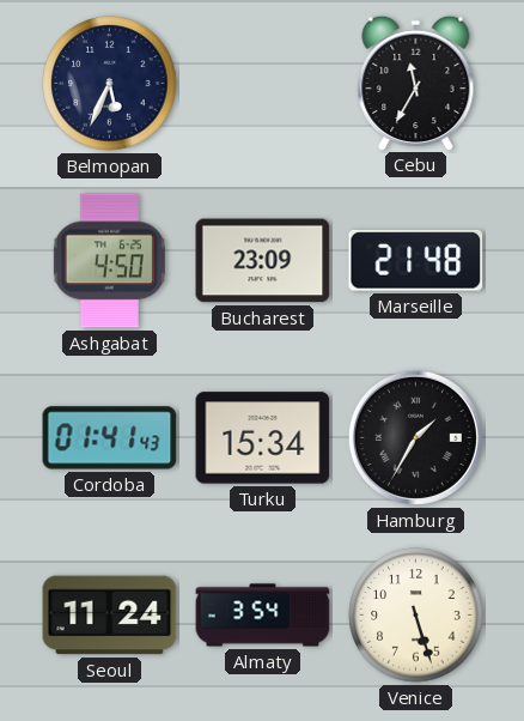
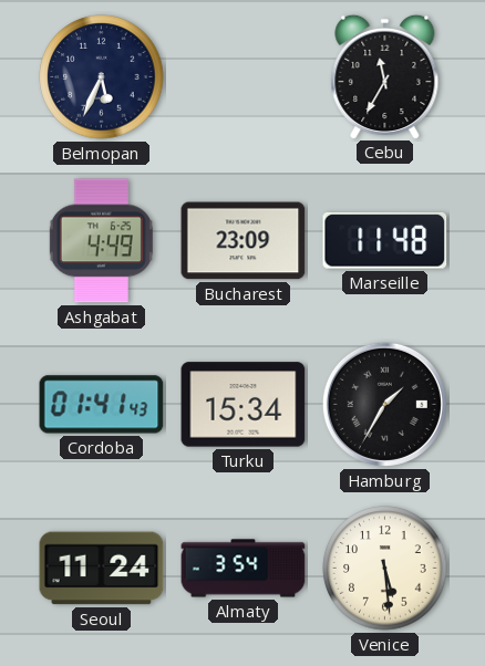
Ashgabat: 4:50 -> 4:49
Marseille: 21:48 -> 11:48
Venice: 5:27 -> 5:29
